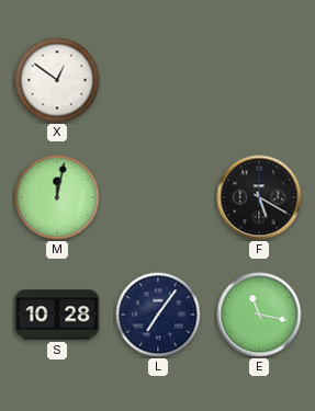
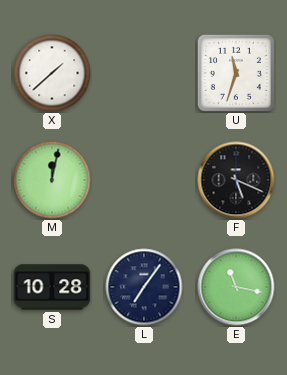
X: 12:51 -> 1:38
U: none -> 11:33
F: 5:20 -> 5:19
